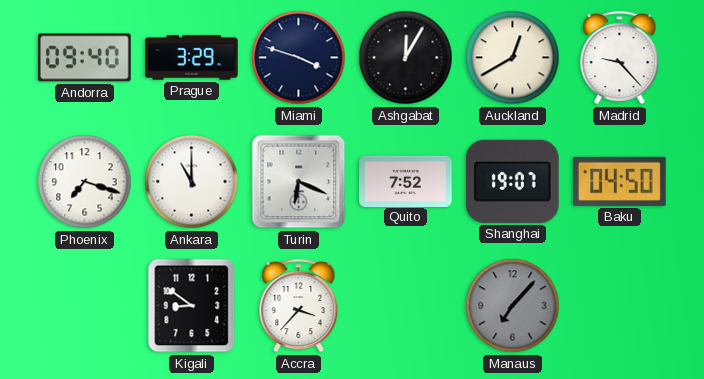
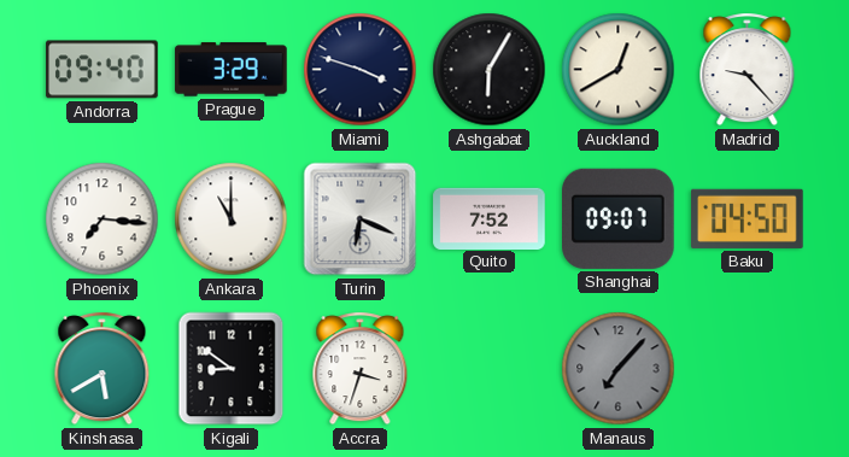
Ashgabat: 12:05 -> 6:05
Phoenix: 7:18 -> 7:16
Shanghai: 19:07 -> 09:07
Kinshasa: none -> 5:40
Accra: 3:37 -> 3:33
